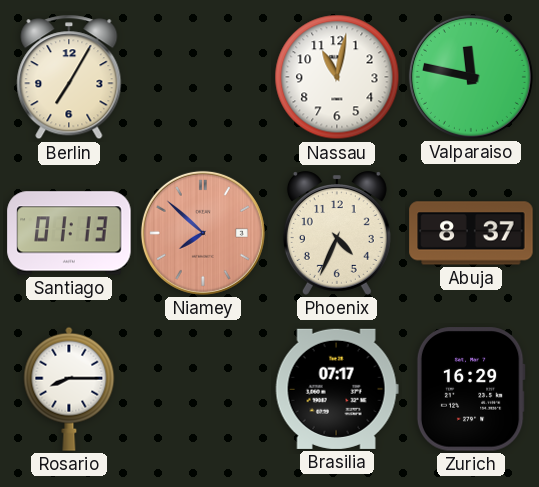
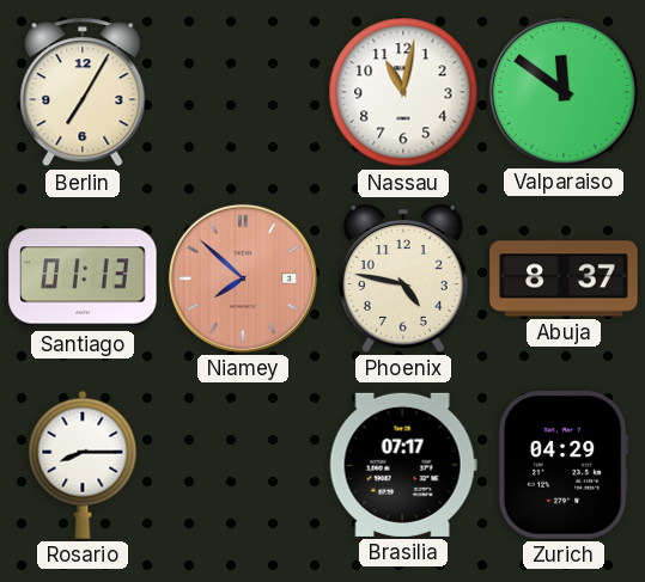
Valparaiso: 11:47 -> 11:51
Phoenix: 4:34 -> 4:47
Zurich: 16:29 -> 04:29
